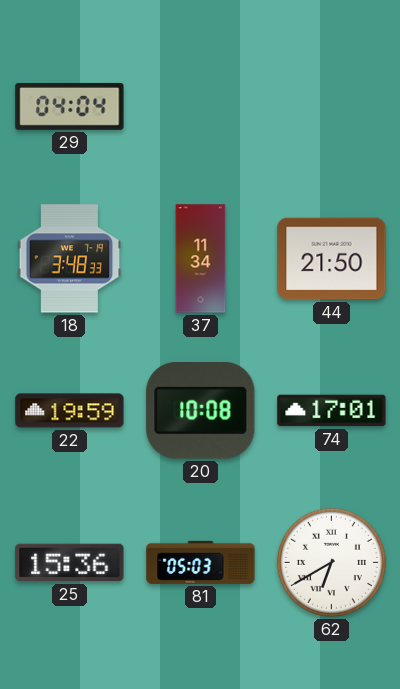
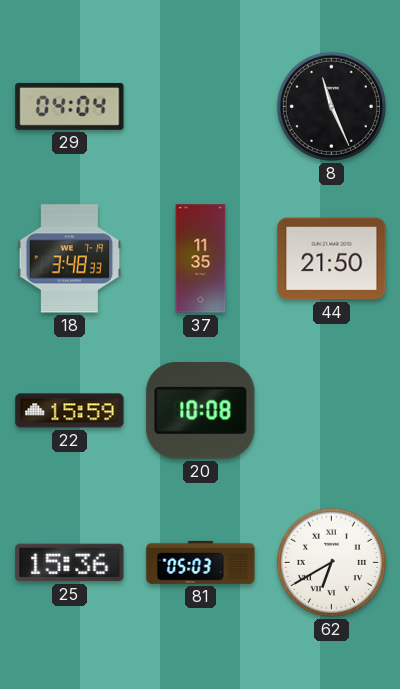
8: none -> 11:26
37: 11:34 -> 11:35
22: 19:59 -> 15:59
74: 17:01 -> none
